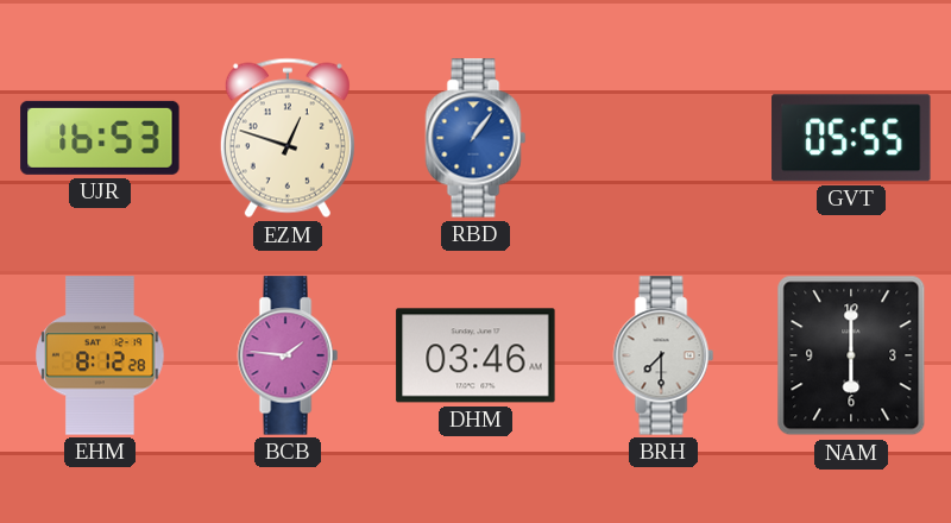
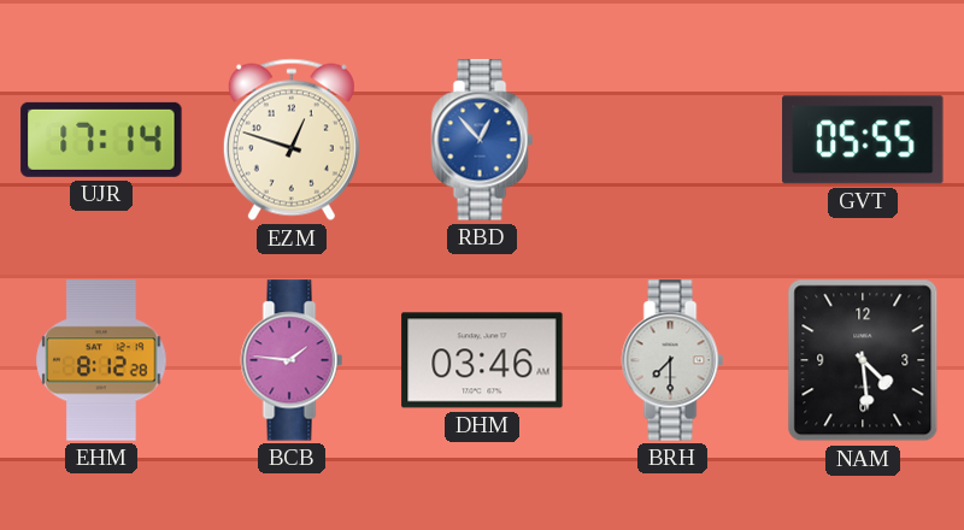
UJR: 16:53 -> 17:14
RBD: 1:06 -> 12:53
NAM: 6:00 -> 4:29
